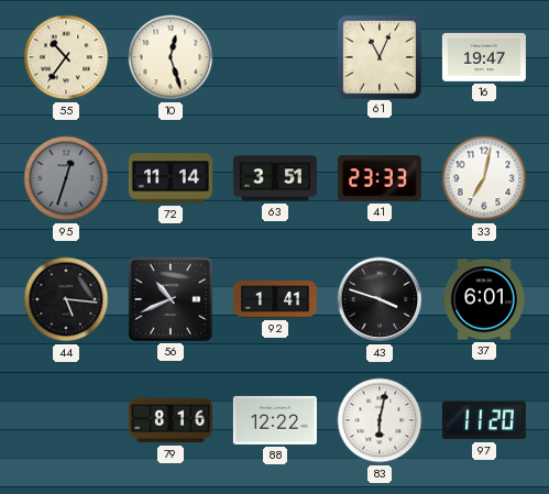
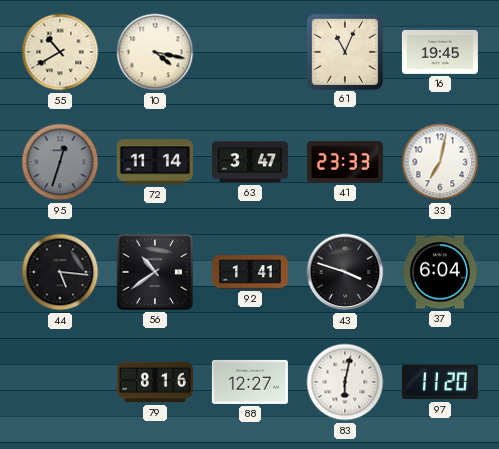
55: 10:36 -> 10:40
10: 12:27 -> 4:17
16: 19:47 -> 19:45
63: 3:51 -> 3:47
56: 10:41 -> 10:39
37: 6:01 -> 6:04
88: 12:22 -> 12:27
